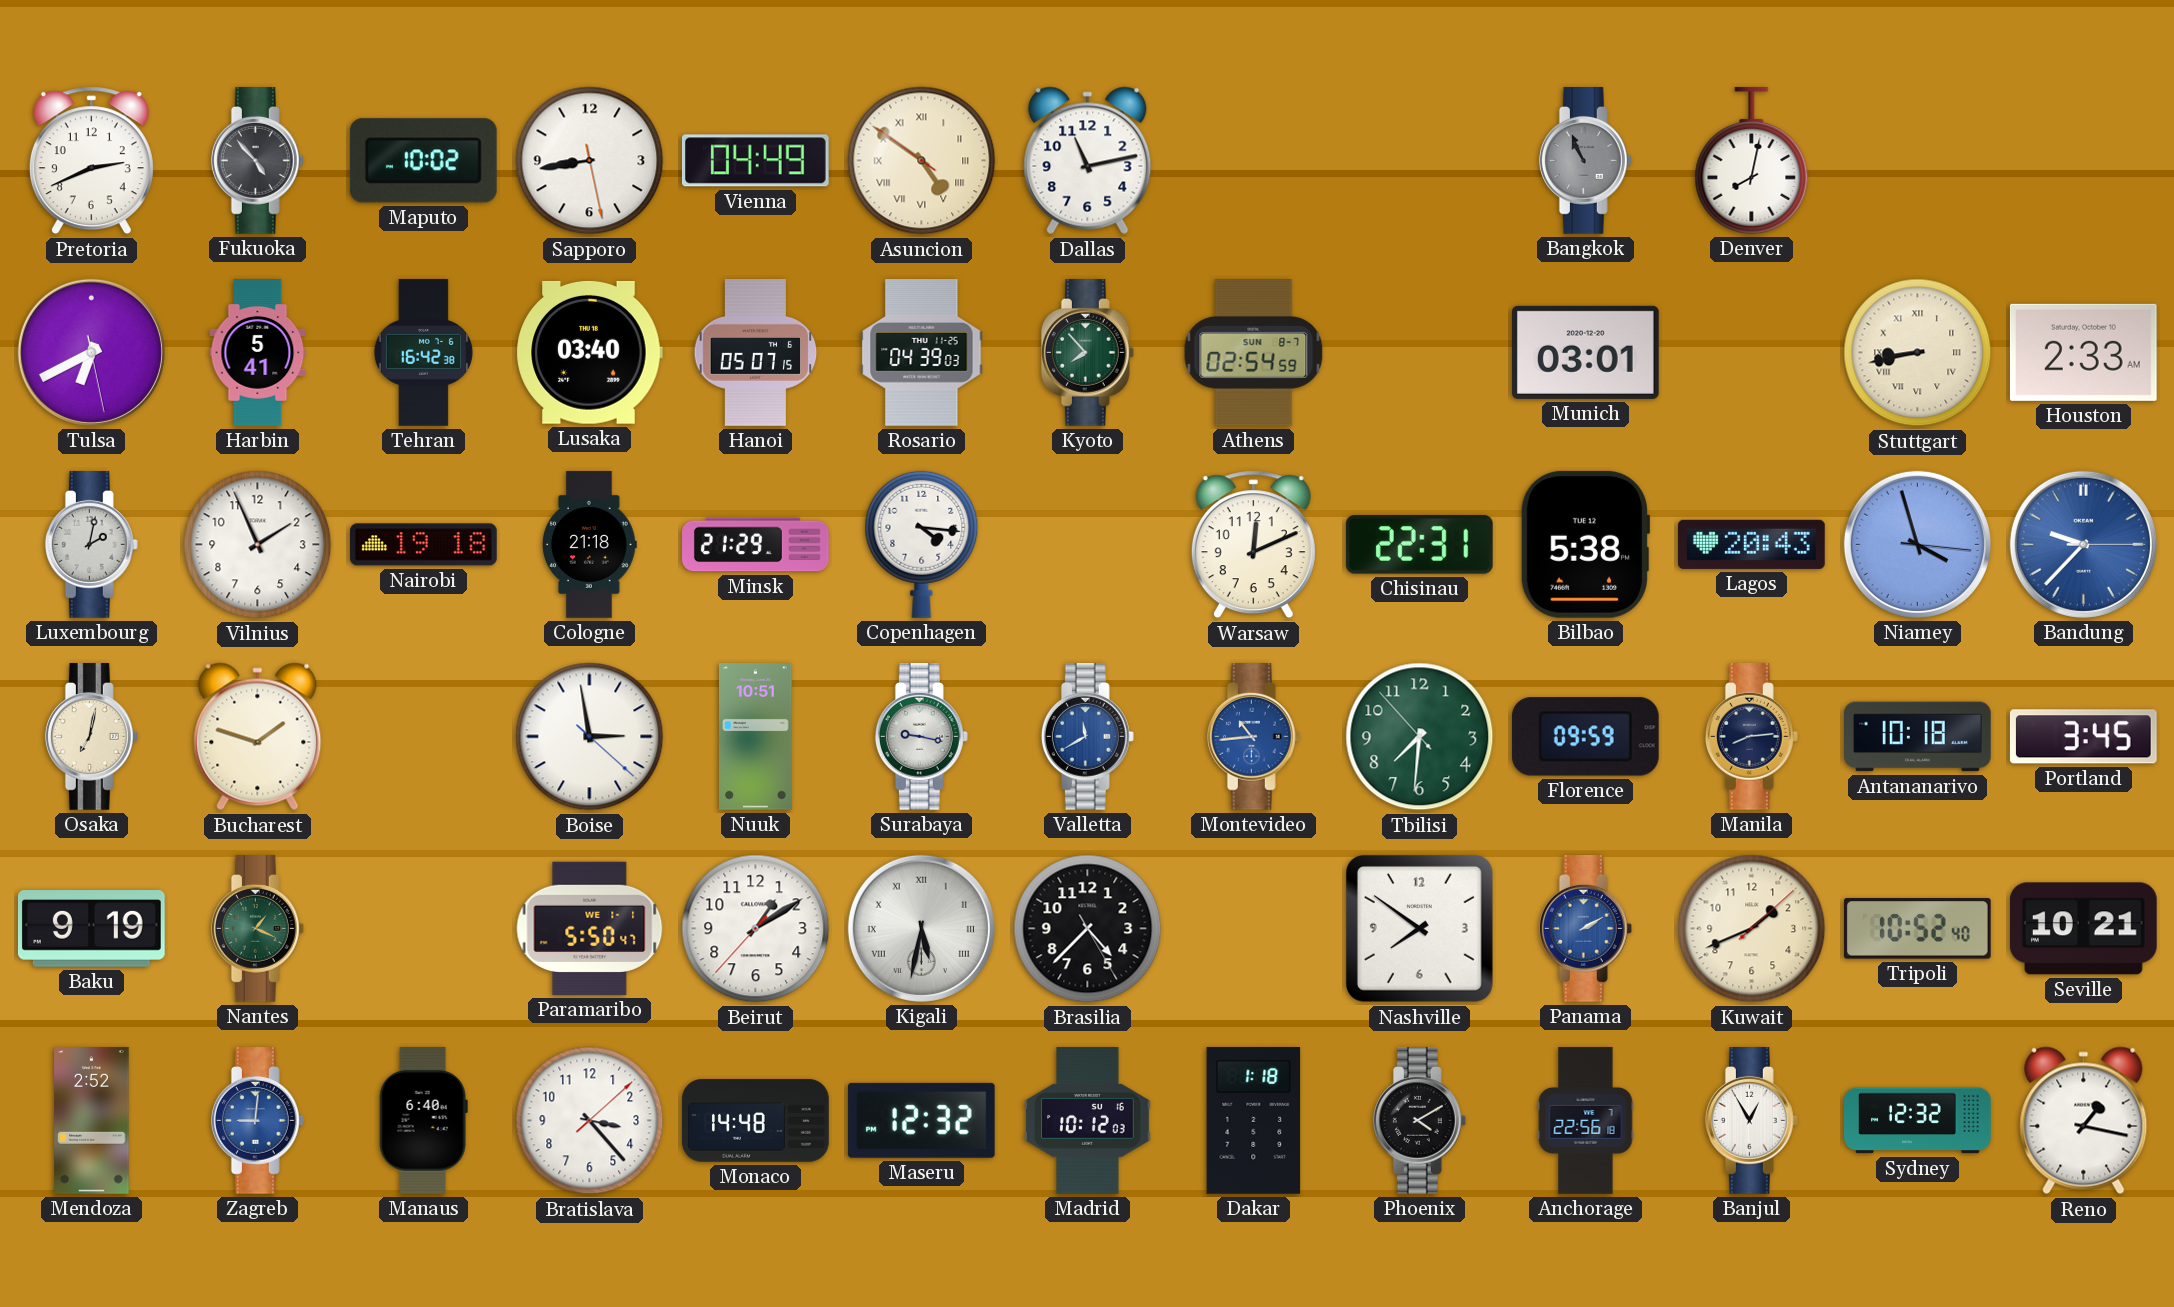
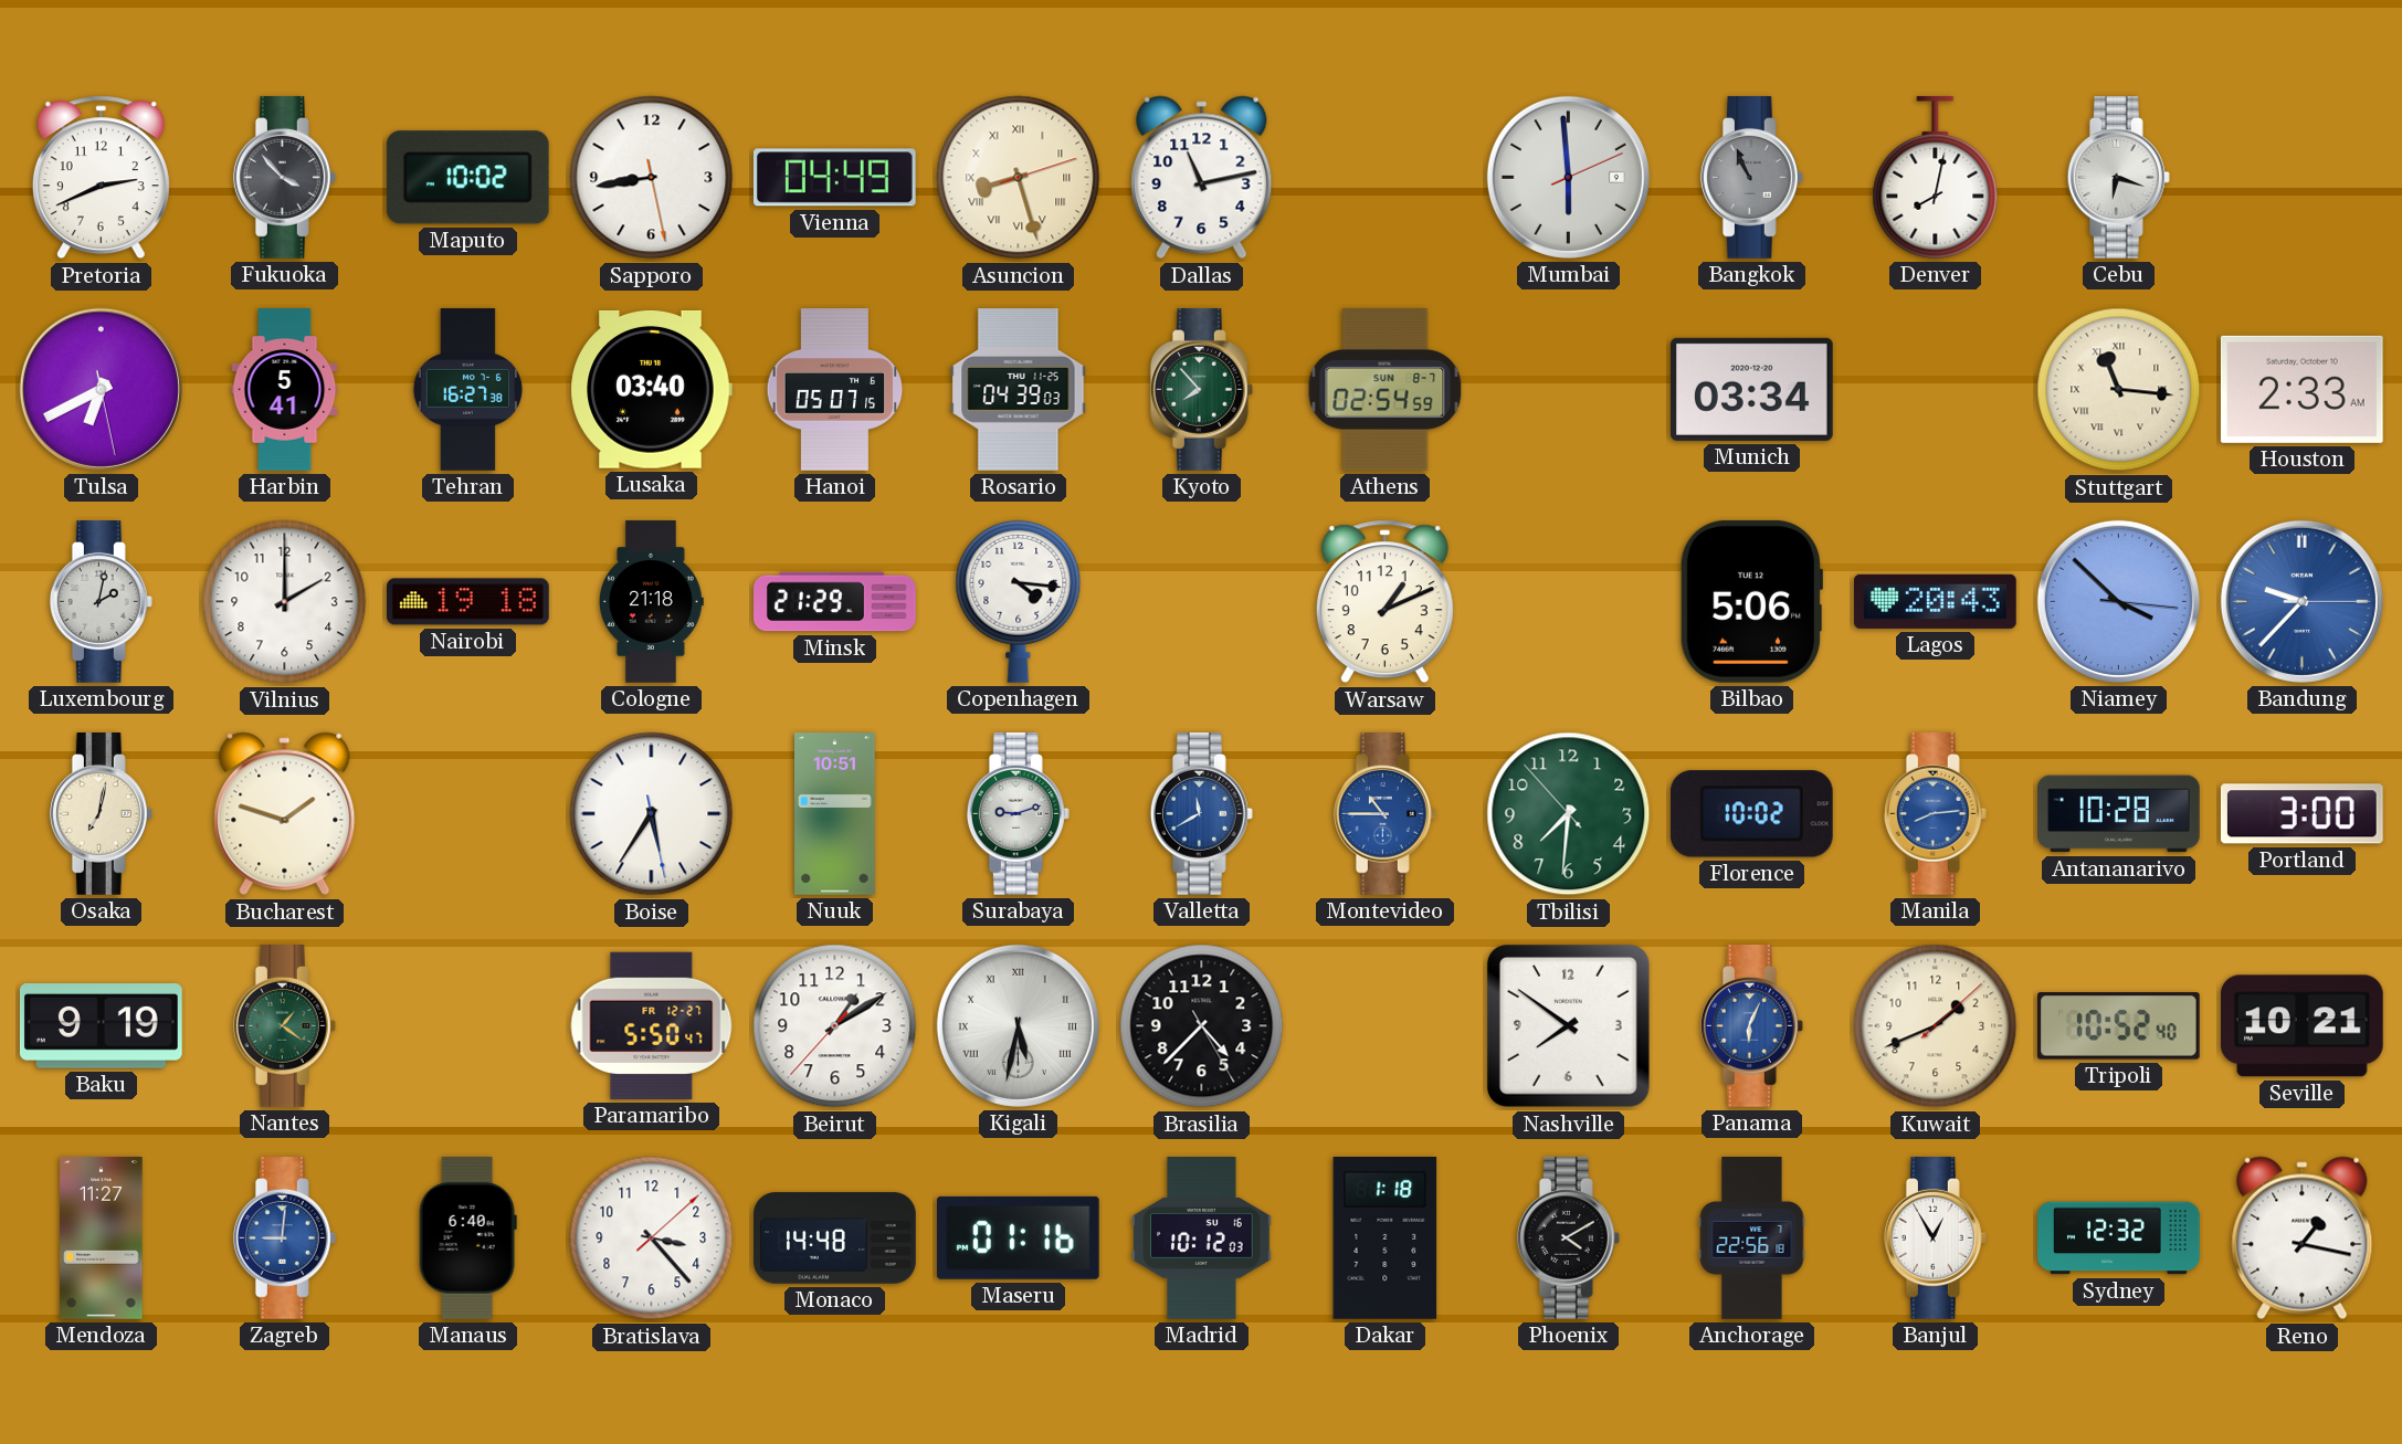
Fukuoka: 4:53 -> 3:53
Asuncion: 4:50 -> 8:27
Mumbai: none -> 5:59
Cebu: none -> 6:18
Tehran: 16:42 -> 16:27
Munich: 03:01 -> 03:34
Stuttgart: 8:43 -> 11:16
Vilnius: 1:56 -> 2:00
Warsaw: 12:11 -> 1:11
Chisinau: 22:31 -> none
Bilbao: 5:38 -> 5:06
Niamey: 3:57 -> 3:52
Boise: 2:58 -> 5:35
Surabaya: 9:17 -> 9:12
Montevideo: 10:44 -> 10:45
Florence: 09:59 -> 10:02
Manila dial: navy -> blue
Antananarivo: 10:18 -> 10:28
Portland: 3:45 -> 3:00
Nantes: 1:19 -> 1:21
Paramaribo date: WE 1-1 -> FR 12-27
Panama: 2:10 -> 6:04
Mendoza: 2:52 -> 11:27
Maseru: 12:32 -> 01:16
